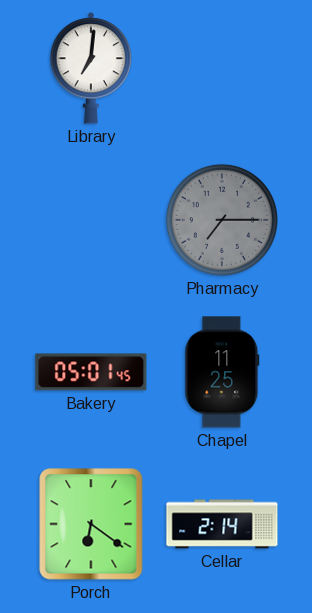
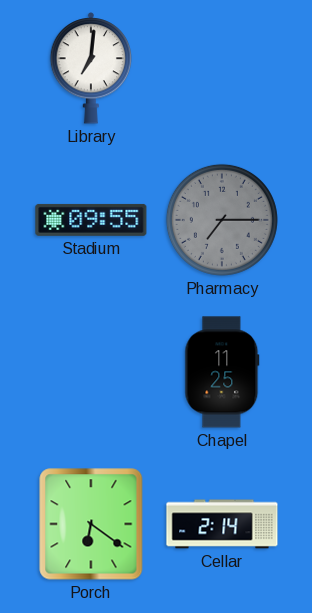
Stadium: none -> 09:55
Bakery: 05:01 -> none
